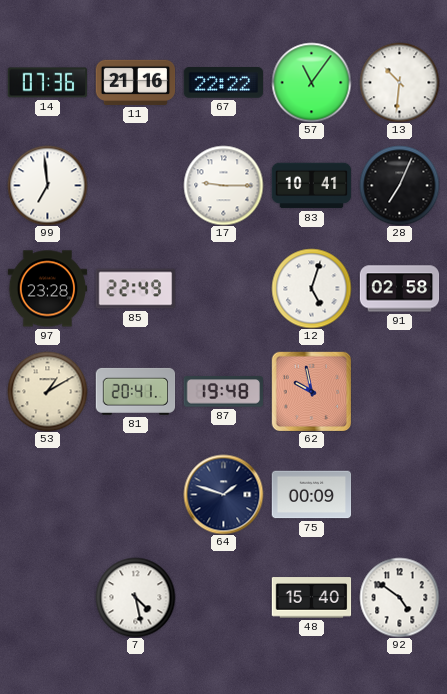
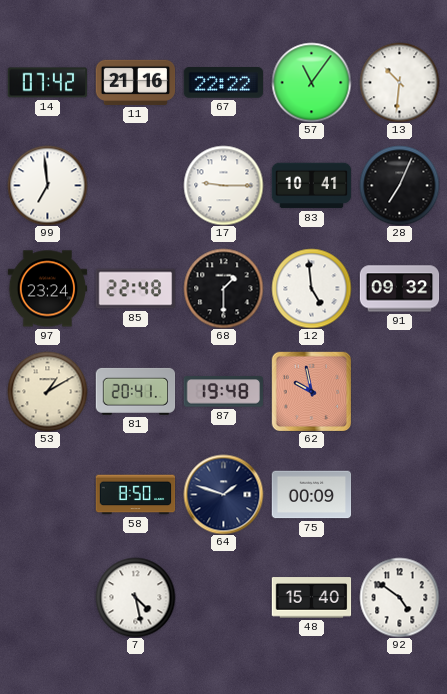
14: 07:36 -> 07:42
97: 23:28 -> 23:24
85: 22:49 -> 22:48
68: none -> 1:30
12: 5:03 -> 4:59
91: 02:58 -> 09:32
58: none -> 8:50
